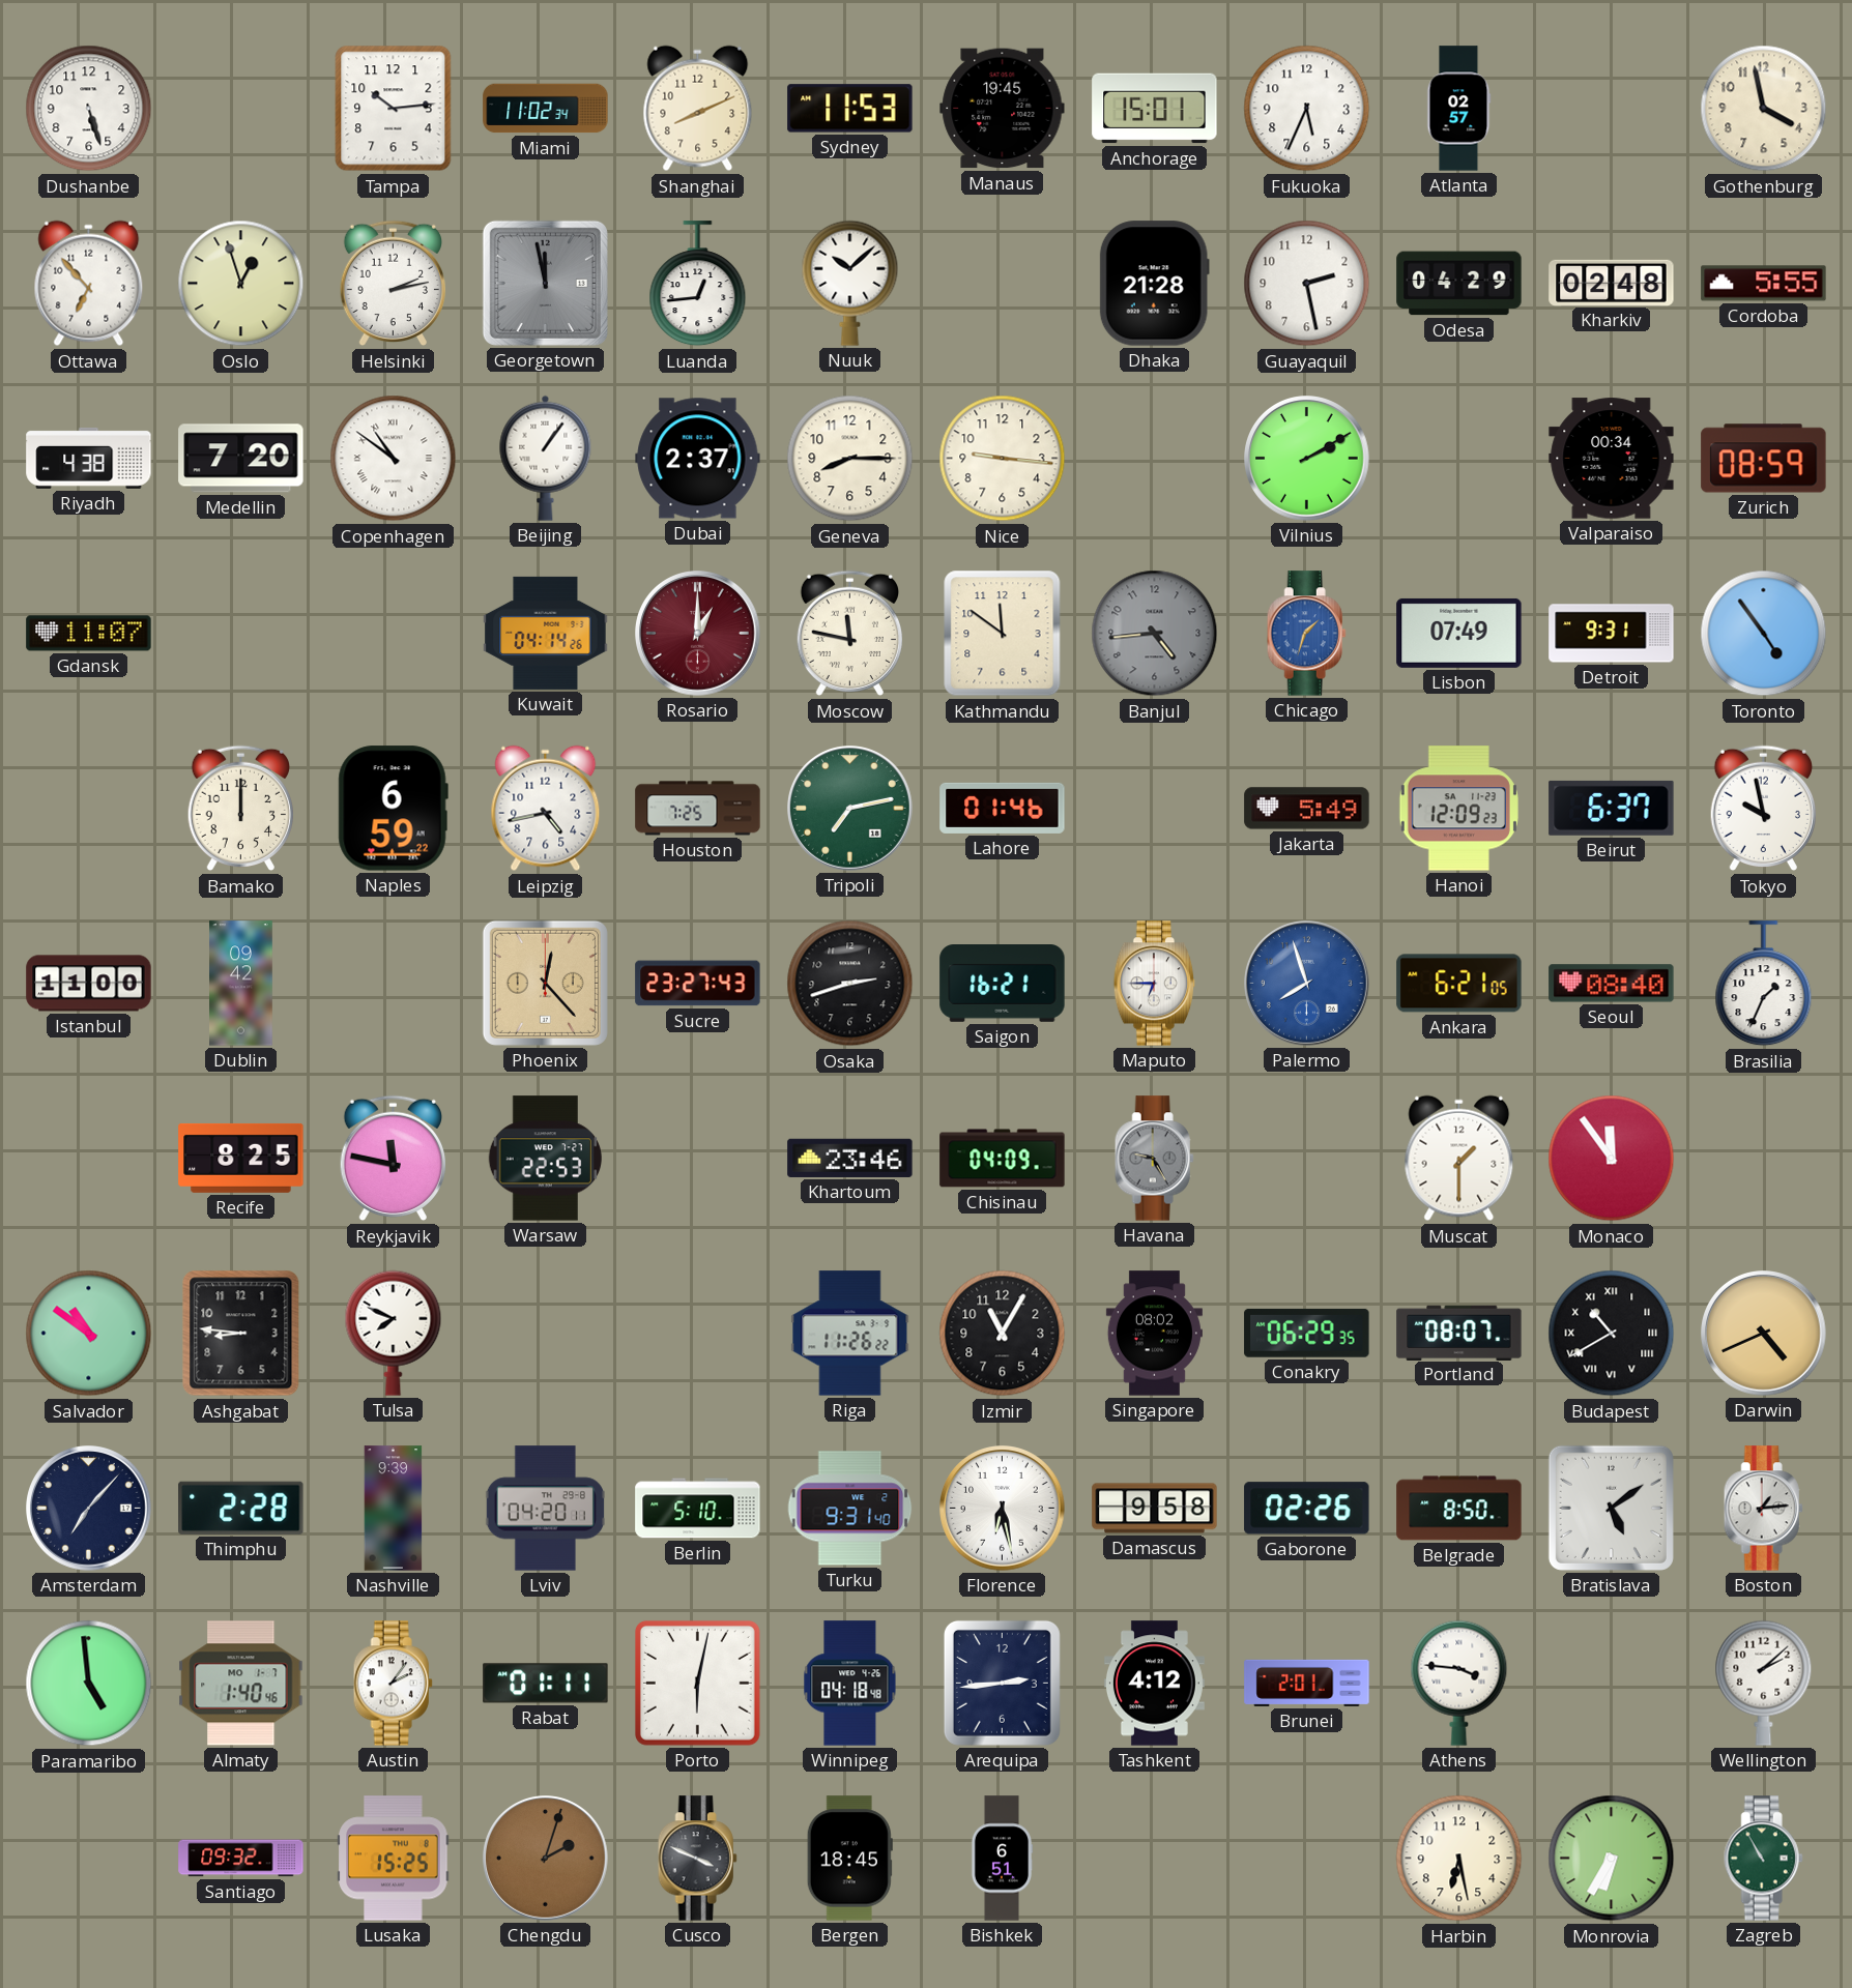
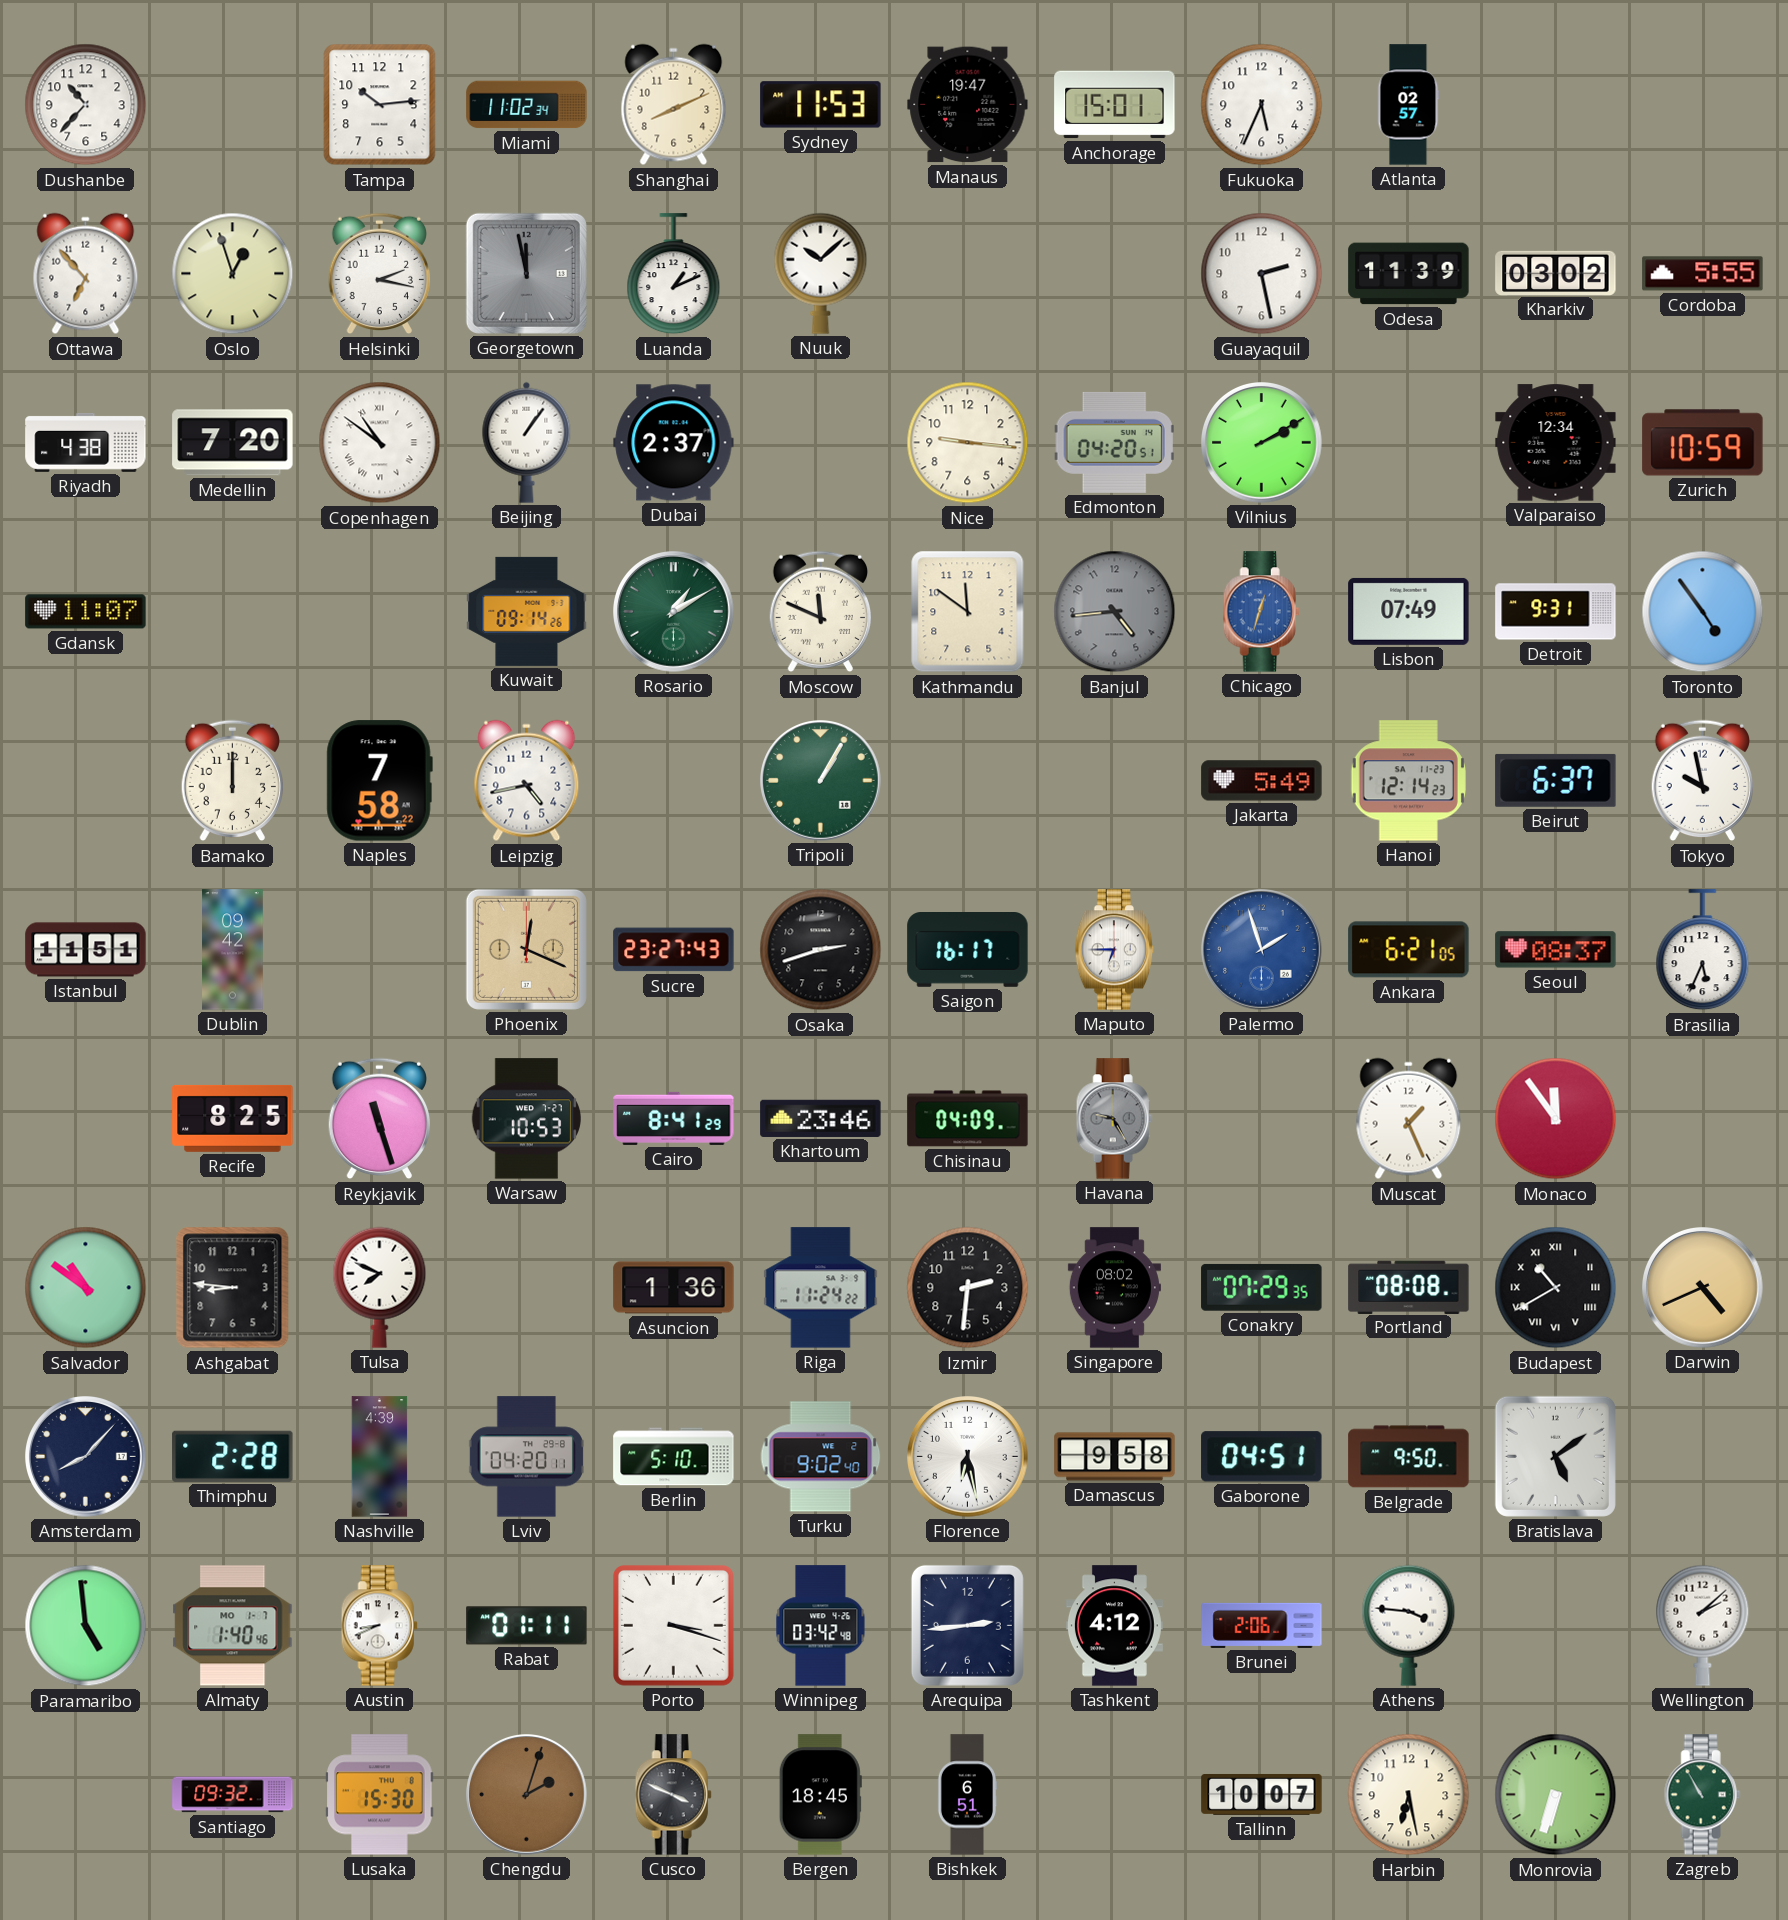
Dushanbe: 5:27 -> 10:37
Manaus: 19:45 -> 19:47
Gothenburg: 3:58 -> none
Helsinki: 2:13 -> 2:17
Luanda: 12:44 -> 1:11
Dhaka: 21:28 -> none
Odesa: 04:29 -> 11:39
Kharkiv: 02:48 -> 03:02
Geneva: 8:15 -> none
Edmonton: none -> 04:20
Valparaiso: 00:34 -> 12:34
Zurich: 08:59 -> 10:59
Kuwait: 04:14 -> 09:14
Rosario: 1:00 -> 1:10
Rosario dial: burgundy -> green
Moscow: 11:47 -> 11:49
Chicago: 1:33 -> 12:33
Naples: 6:59 -> 7:58
Houston: 7:25 -> none
Tripoli: 7:13 -> 1:05
Lahore: 01:46 -> none
Hanoi: 12:09 -> 12:14
Istanbul: 11:00 -> 11:51
Phoenix: 12:23 -> 12:19
Saigon: 16:21 -> 16:17
Palermo: 7:57 -> 1:57
Seoul: 08:40 -> 08:37
Brasilia: 1:34 -> 5:34
Reykjavik: 11:47 -> 11:27
Warsaw: 22:53 -> 10:53
Cairo: none -> 8:41
Muscat: 1:30 -> 1:26
Asuncion: none -> 1:36
Riga: 11:26 -> 11:24
Izmir: 11:05 -> 2:31
Conakry: 06:29 -> 07:29
Portland: 08:07 -> 08:08
Amsterdam: 7:07 -> 8:07
Nashville: 9:39 -> 4:39
Turku: 9:31 -> 9:02
Gaborone: 02:26 -> 04:51
Belgrade: 8:50 -> 9:50
Boston: 1:14 -> none
Austin: 2:06 -> 8:41
Porto: 6:02 -> 3:18
Winnipeg: 04:18 -> 03:42
Brunei: 2:01 -> 2:06
Lusaka: 15:25 -> 15:30
Tallinn: none -> 10:07
Monrovia: 6:35 -> 6:33
